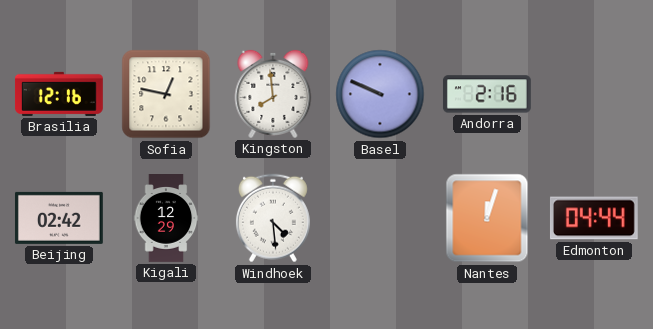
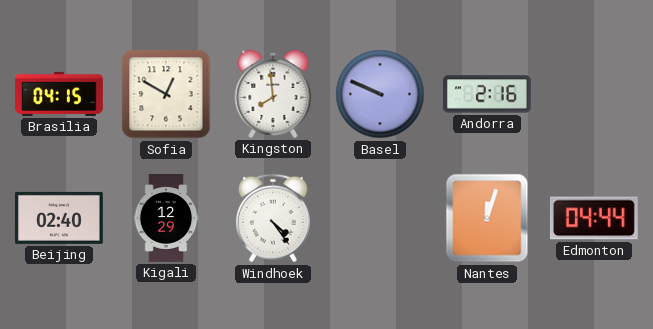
Brasilia: 12:16 -> 04:15
Sofia: 12:47 -> 12:50
Beijing: 02:42 -> 02:40
Windhoek: 4:29 -> 4:24
